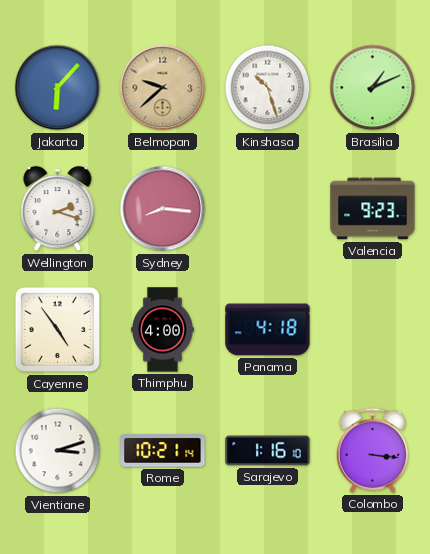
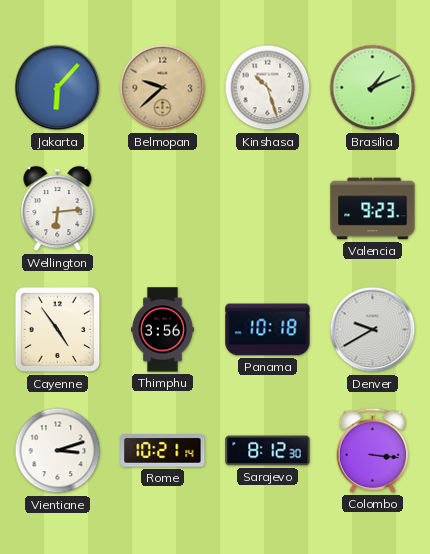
Wellington: 2:18 -> 6:14
Sydney: 8:16 -> none
Thimphu: 4:00 -> 3:56
Panama: 4:18 -> 10:18
Denver: none -> 9:40
Sarajevo: 1:16 -> 8:12
